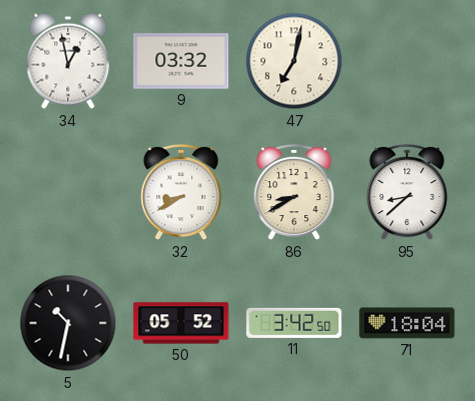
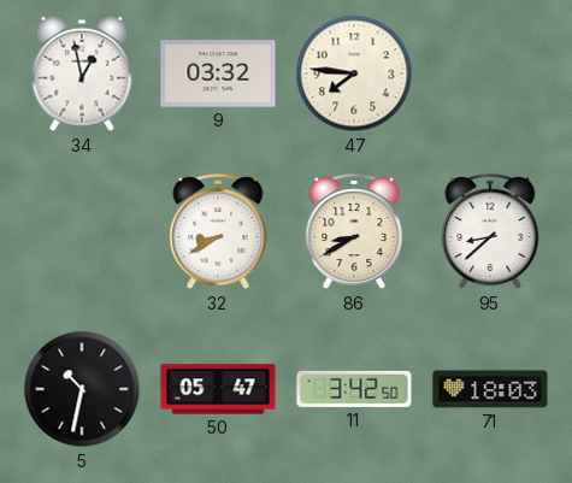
47: 7:02 -> 7:46
50: 05:52 -> 05:47
71: 18:04 -> 18:03
